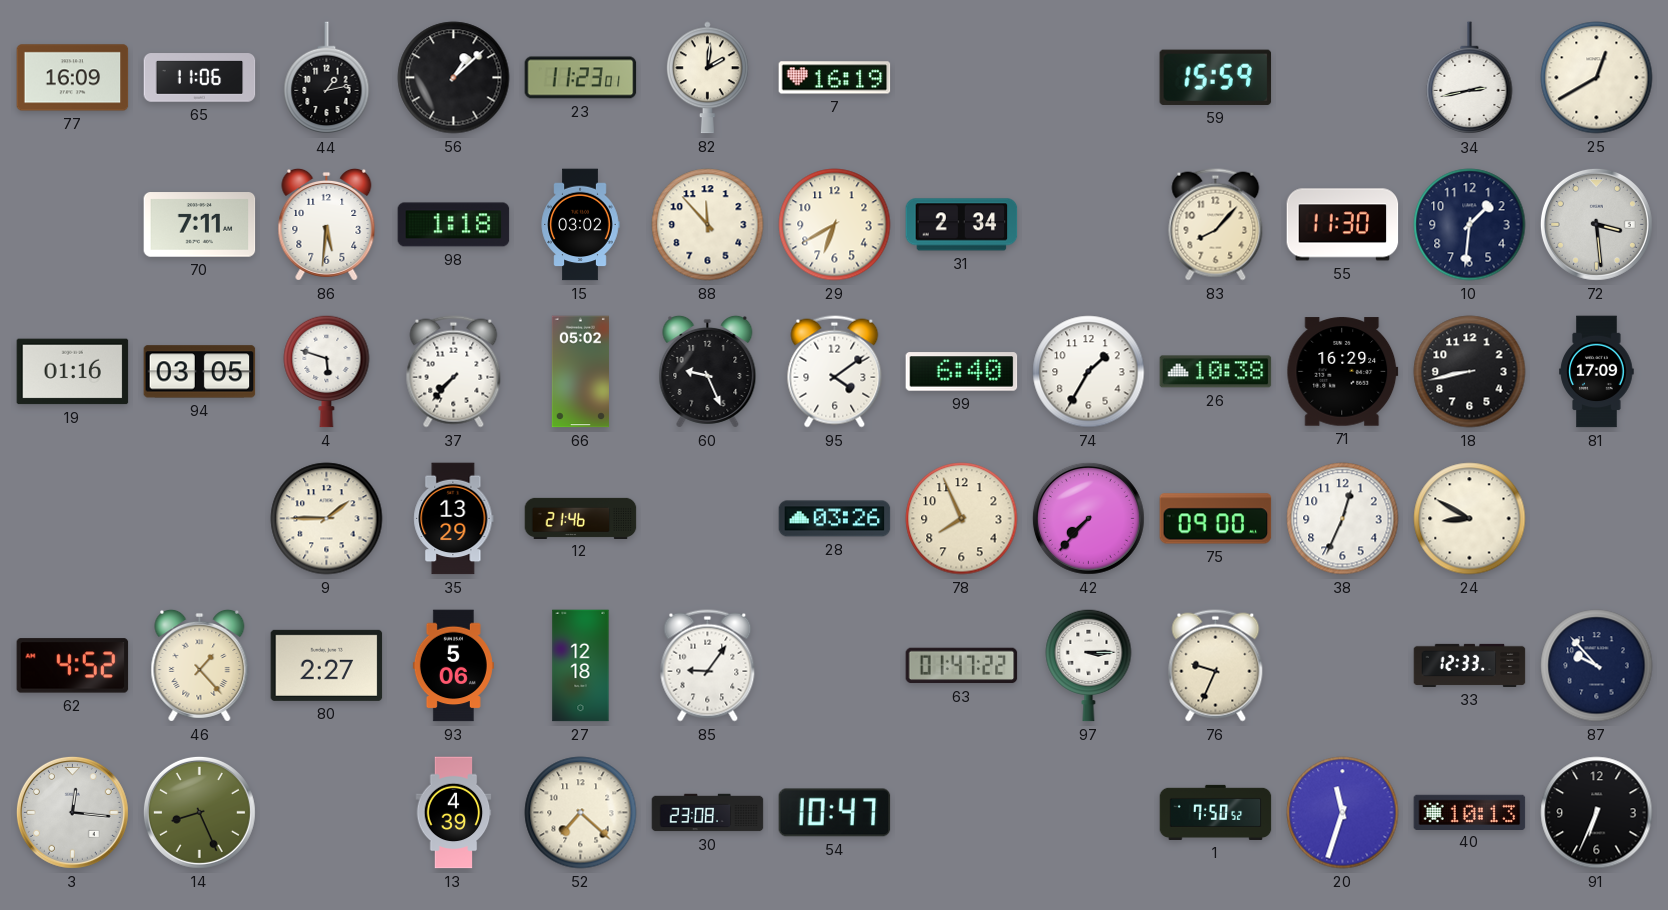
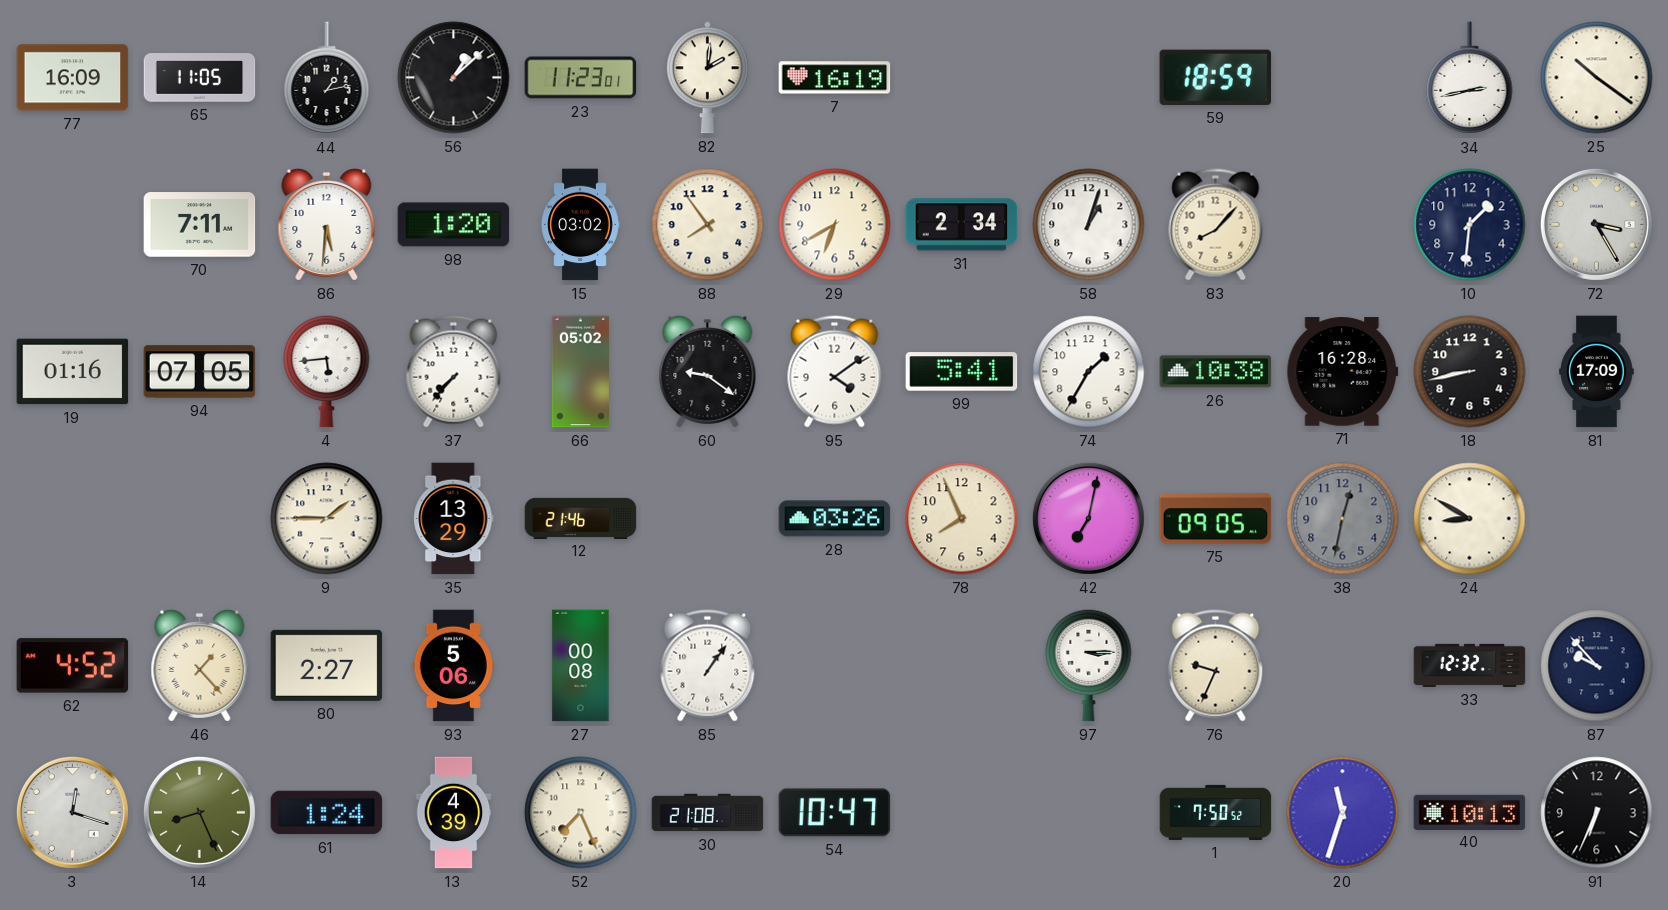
65: 11:06 -> 11:05
59: 15:59 -> 18:59
25: 12:40 -> 10:21
98: 1:18 -> 1:20
88: 11:53 -> 7:54
58: none -> 1:03
55: 11:30 -> none
72: 3:29 -> 3:25
94: 03:05 -> 07:05
4: 5:48 -> 5:44
60: 9:26 -> 9:21
99: 6:40 -> 5:41
71: 16:29 -> 16:28
42: 7:37 -> 7:02
75: 09:00 -> 09:05
38: 12:34 -> 12:32
38 dial: white -> grey
27: 12:18 -> 00:08
85: 9:06 -> 1:06
63: 01:47 -> none
33: 12:33 -> 12:32
3: 12:16 -> 12:18
61: none -> 1:24
52: 7:22 -> 7:26
30: 23:08 -> 21:08
